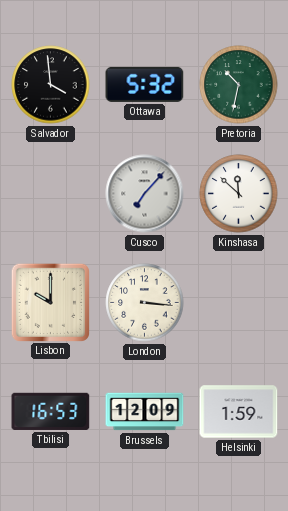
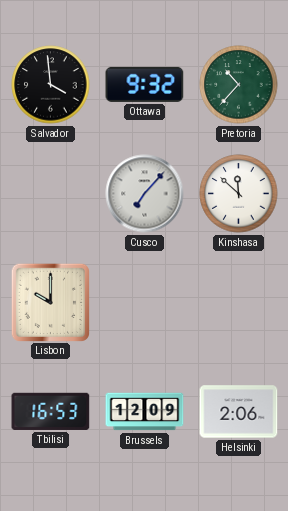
Ottawa: 5:32 -> 9:32
Pretoria: 10:32 -> 10:37
London: 3:16 -> none
Helsinki: 1:59 -> 2:06
